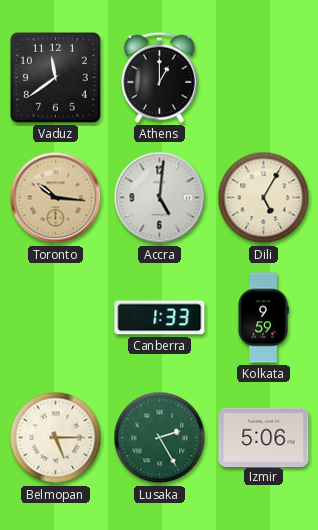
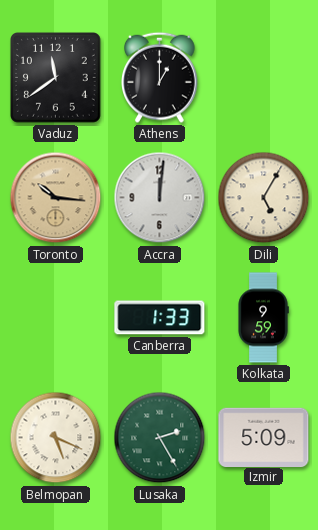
Accra: 5:01 -> 12:01
Belmopan: 5:15 -> 5:19
Izmir: 5:06 -> 5:09
